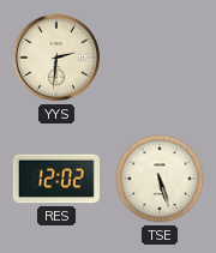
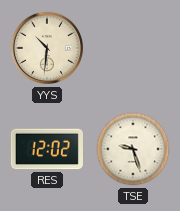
YYS: 2:31 -> 10:31
TSE: 5:27 -> 9:27
